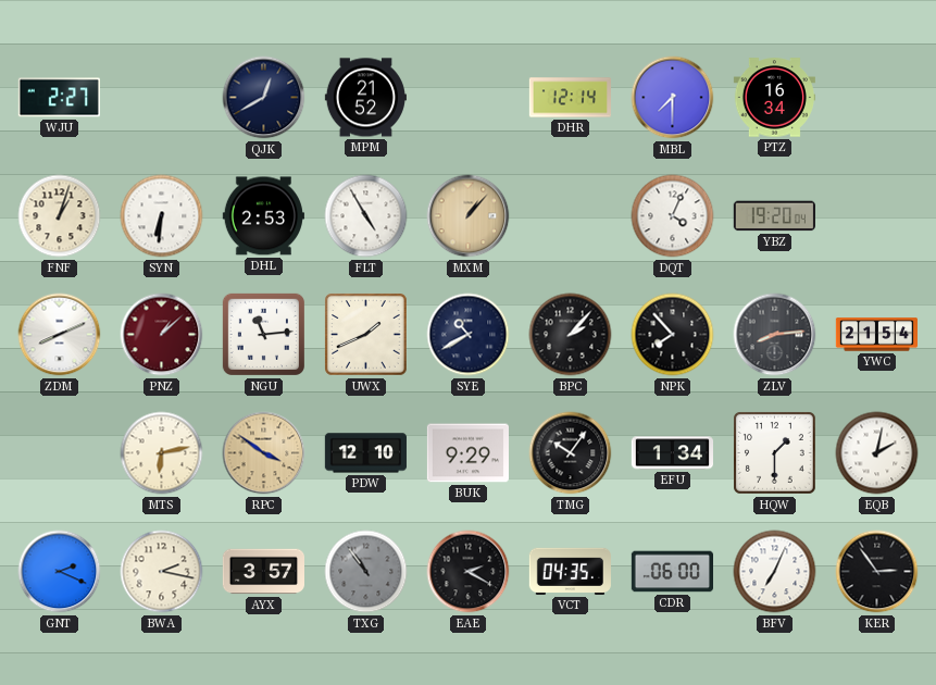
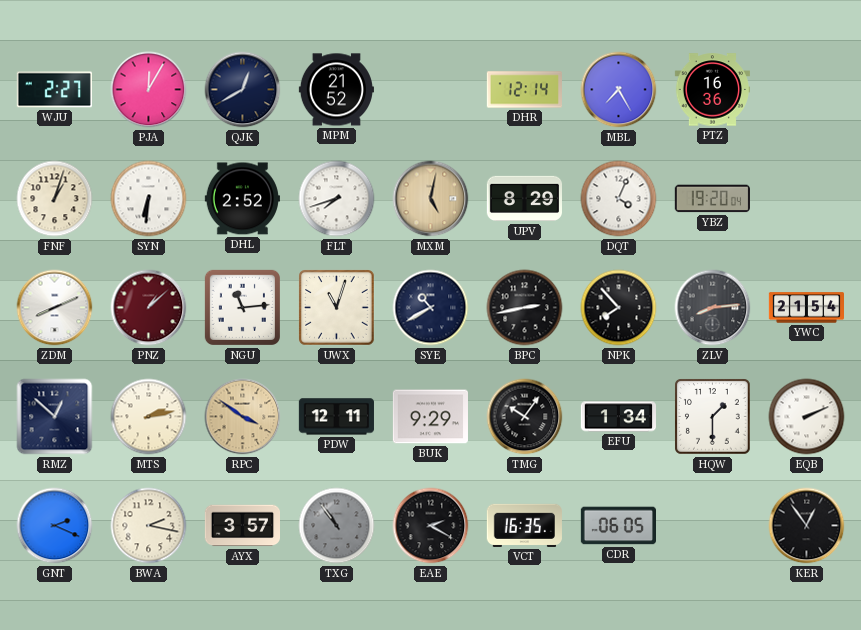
PJA: none -> 12:05
MBL: 7:30 -> 7:25
PTZ: 16:34 -> 16:36
DHL: 2:53 -> 2:52
FLT: 4:55 -> 7:42
MXM: 1:07 -> 5:02
UPV: none -> 8:29
UWX: 1:41 -> 11:03
BPC: 2:07 -> 2:43
RMZ: none -> 12:52
MTS: 6:13 -> 2:13
PDW: 12:10 -> 12:11
EQB: 2:02 -> 2:11
VCT: 04:35 -> 16:35
CDR: 06:00 -> 06:05
BFV: 7:04 -> none
KER: 2:54 -> 12:54
